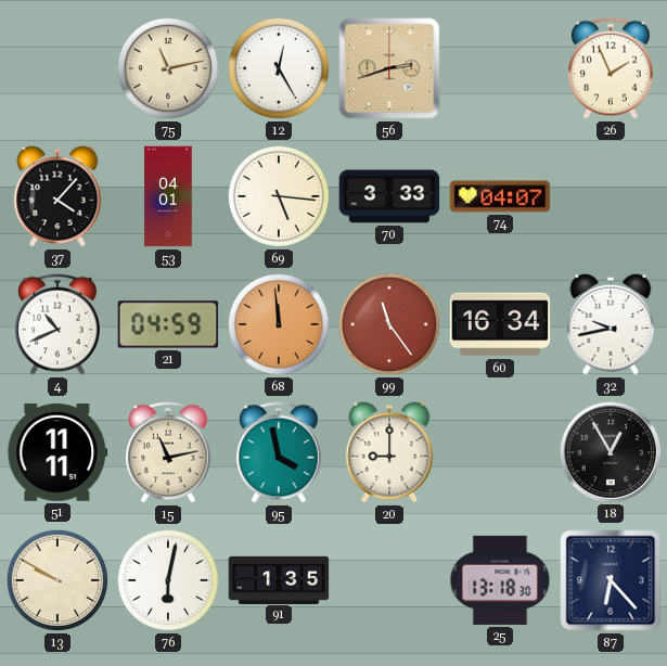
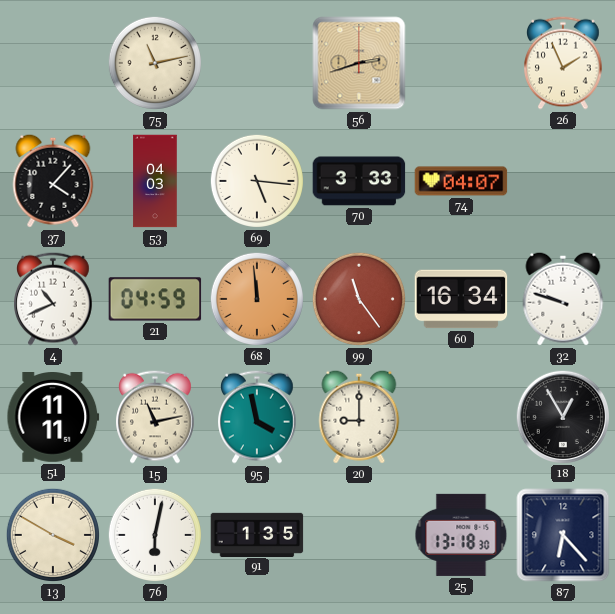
12: 12:25 -> none
53: 04:01 -> 04:03
32: 9:43 -> 9:48
13: 9:50 -> 3:50
